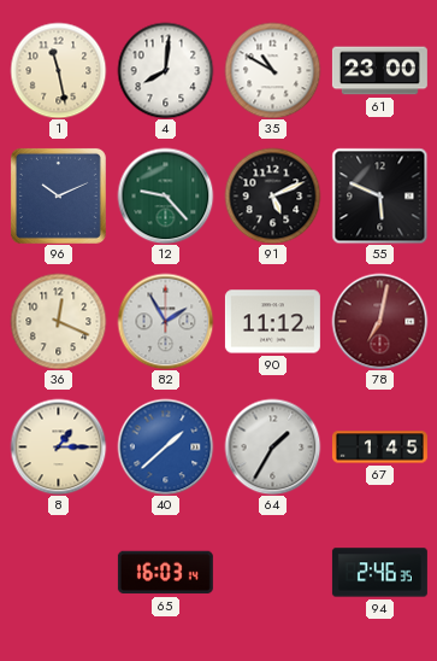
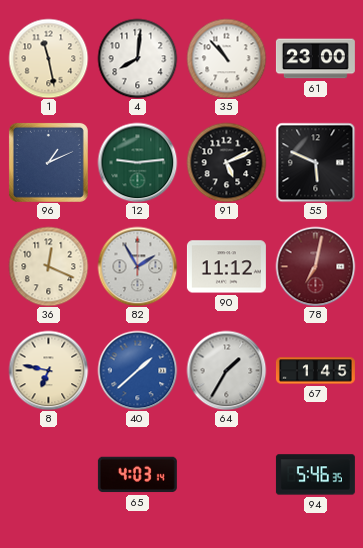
35: 10:50 -> 10:53
96: 10:11 -> 1:11
12: 9:23 -> 9:14
8: 1:15 -> 6:47
65: 16:03 -> 4:03
94: 2:46 -> 5:46
